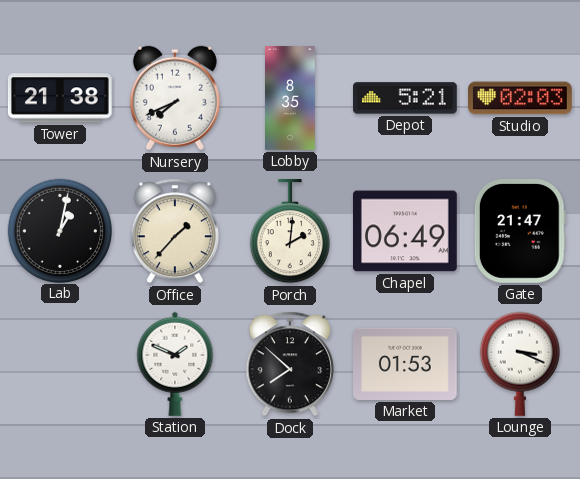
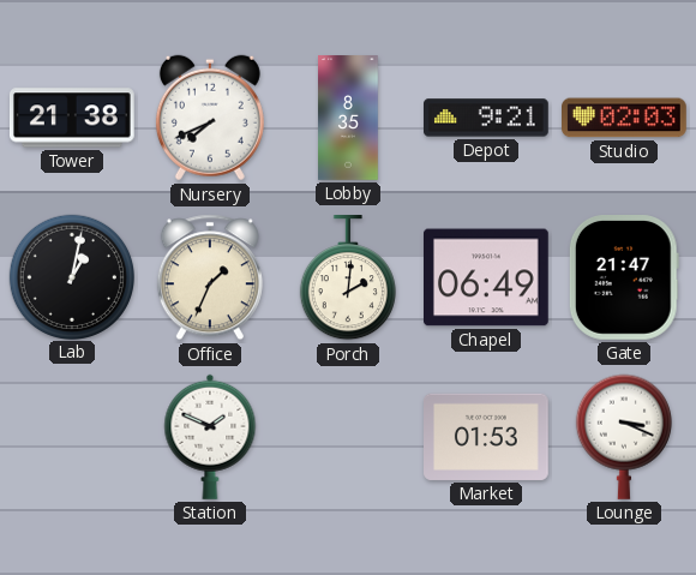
Depot: 5:21 -> 9:21
Office: 1:37 -> 1:34
Dock: 7:52 -> none
